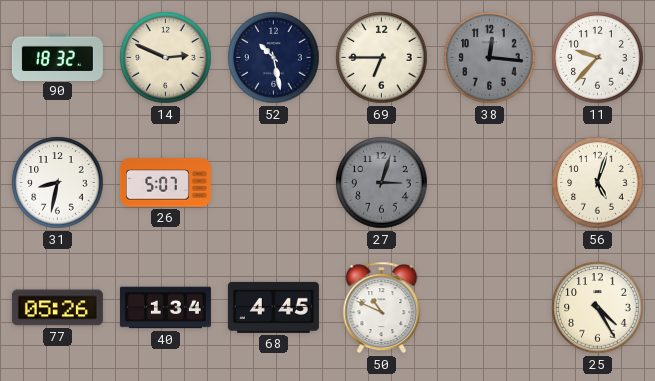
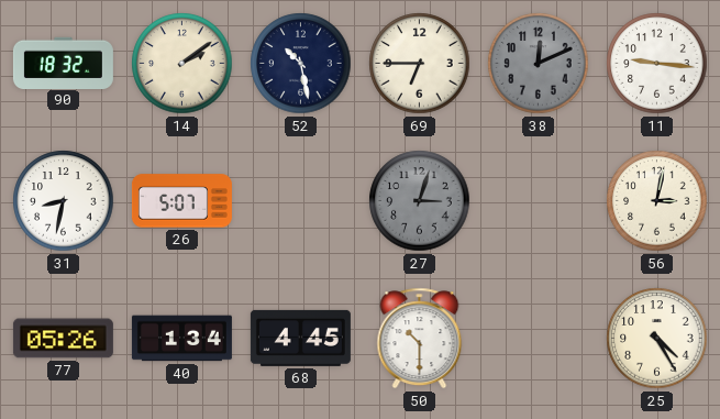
14: 2:49 -> 2:09
38: 12:16 -> 12:11
11: 9:37 -> 9:16
56: 5:03 -> 3:02
50: 10:49 -> 10:30
